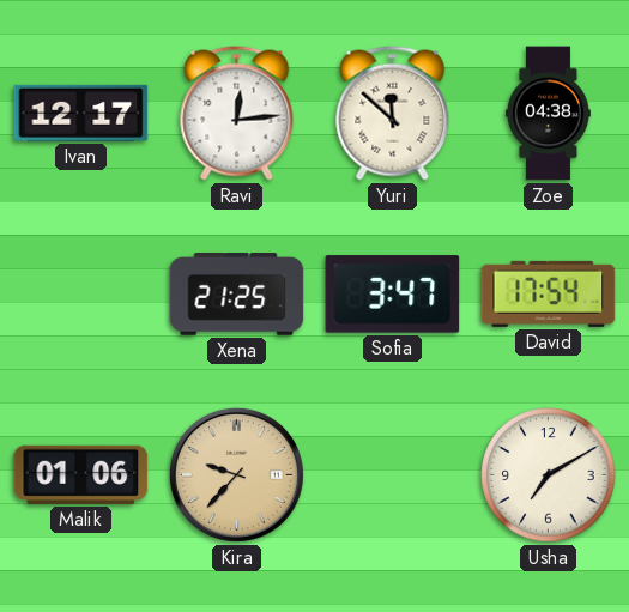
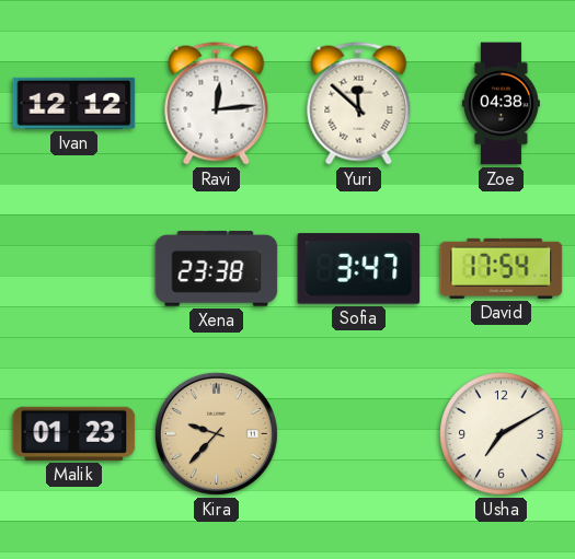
Ivan: 12:17 -> 12:12
Xena: 21:25 -> 23:38
Malik: 01:06 -> 01:23
